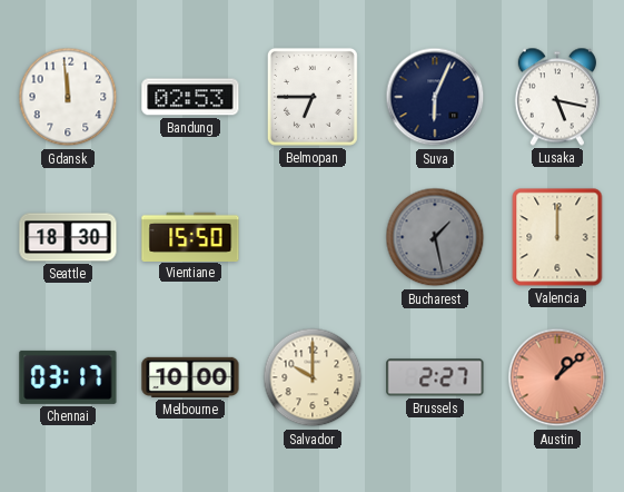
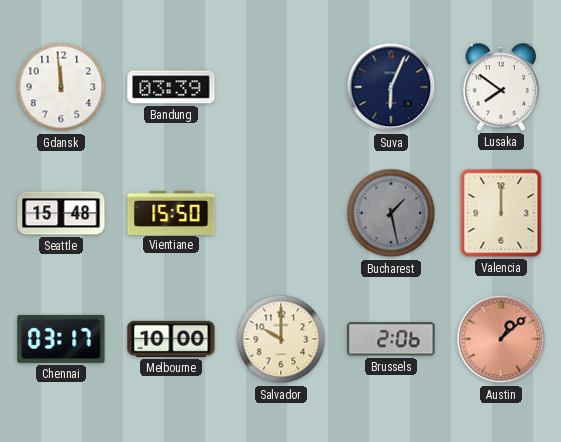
Bandung: 02:53 -> 03:39
Belmopan: 6:45 -> none
Lusaka: 5:17 -> 7:51
Seattle: 18:30 -> 15:48
Brussels: 2:27 -> 2:06
